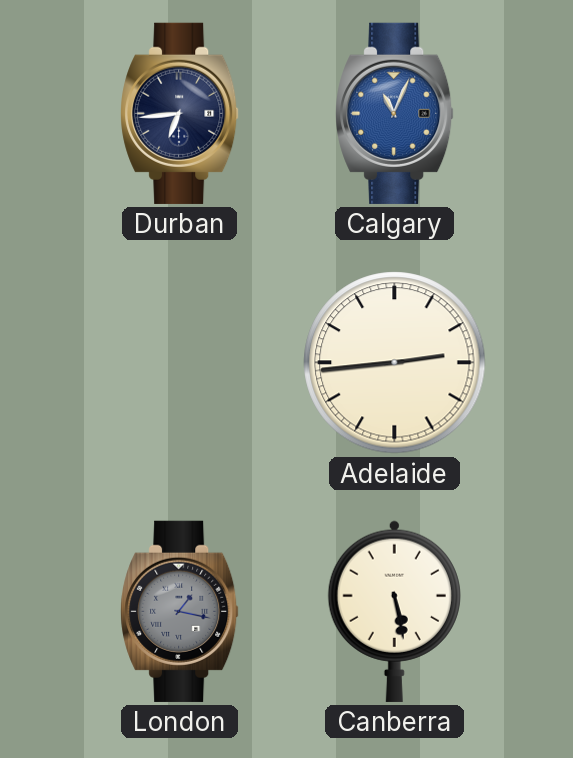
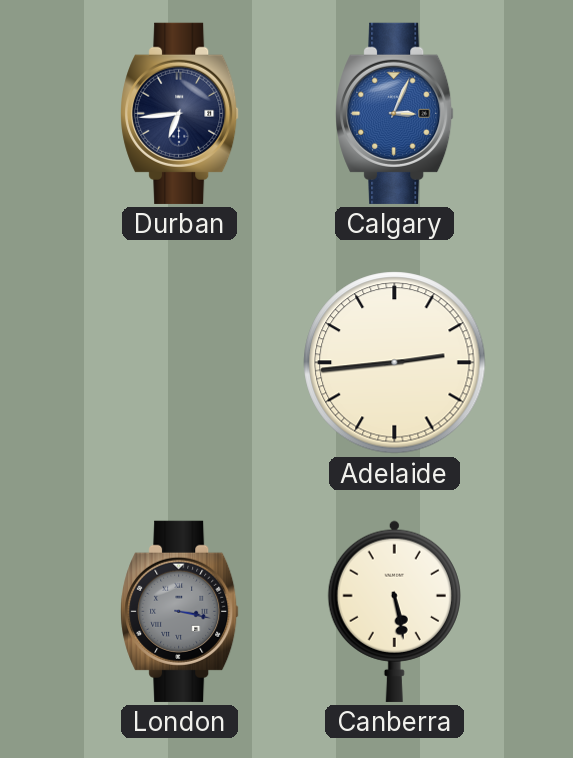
Calgary: 11:04 -> 3:04
London: 1:17 -> 3:17
